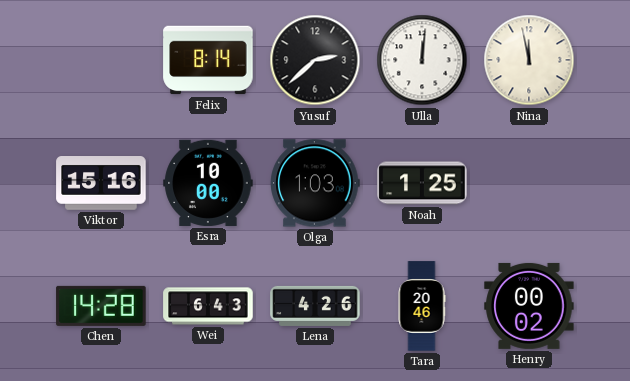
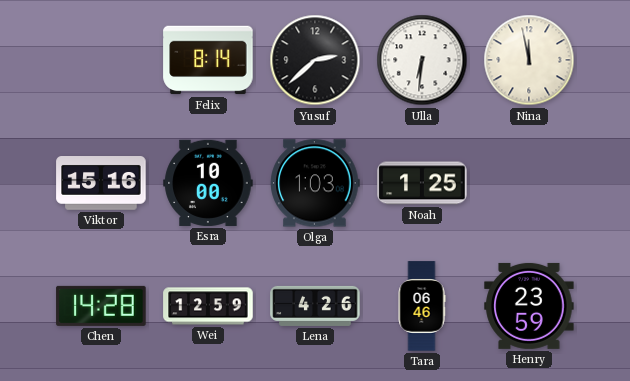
Ulla: 12:01 -> 6:31
Wei: 6:43 -> 12:59
Tara: 20:46 -> 06:46
Henry: 00:02 -> 23:59
